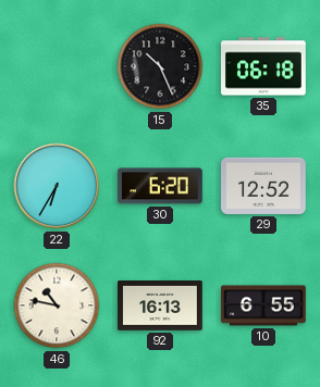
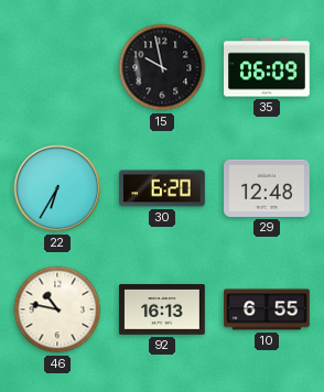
15: 10:26 -> 9:58
35: 06:18 -> 06:09
29: 12:52 -> 12:48
